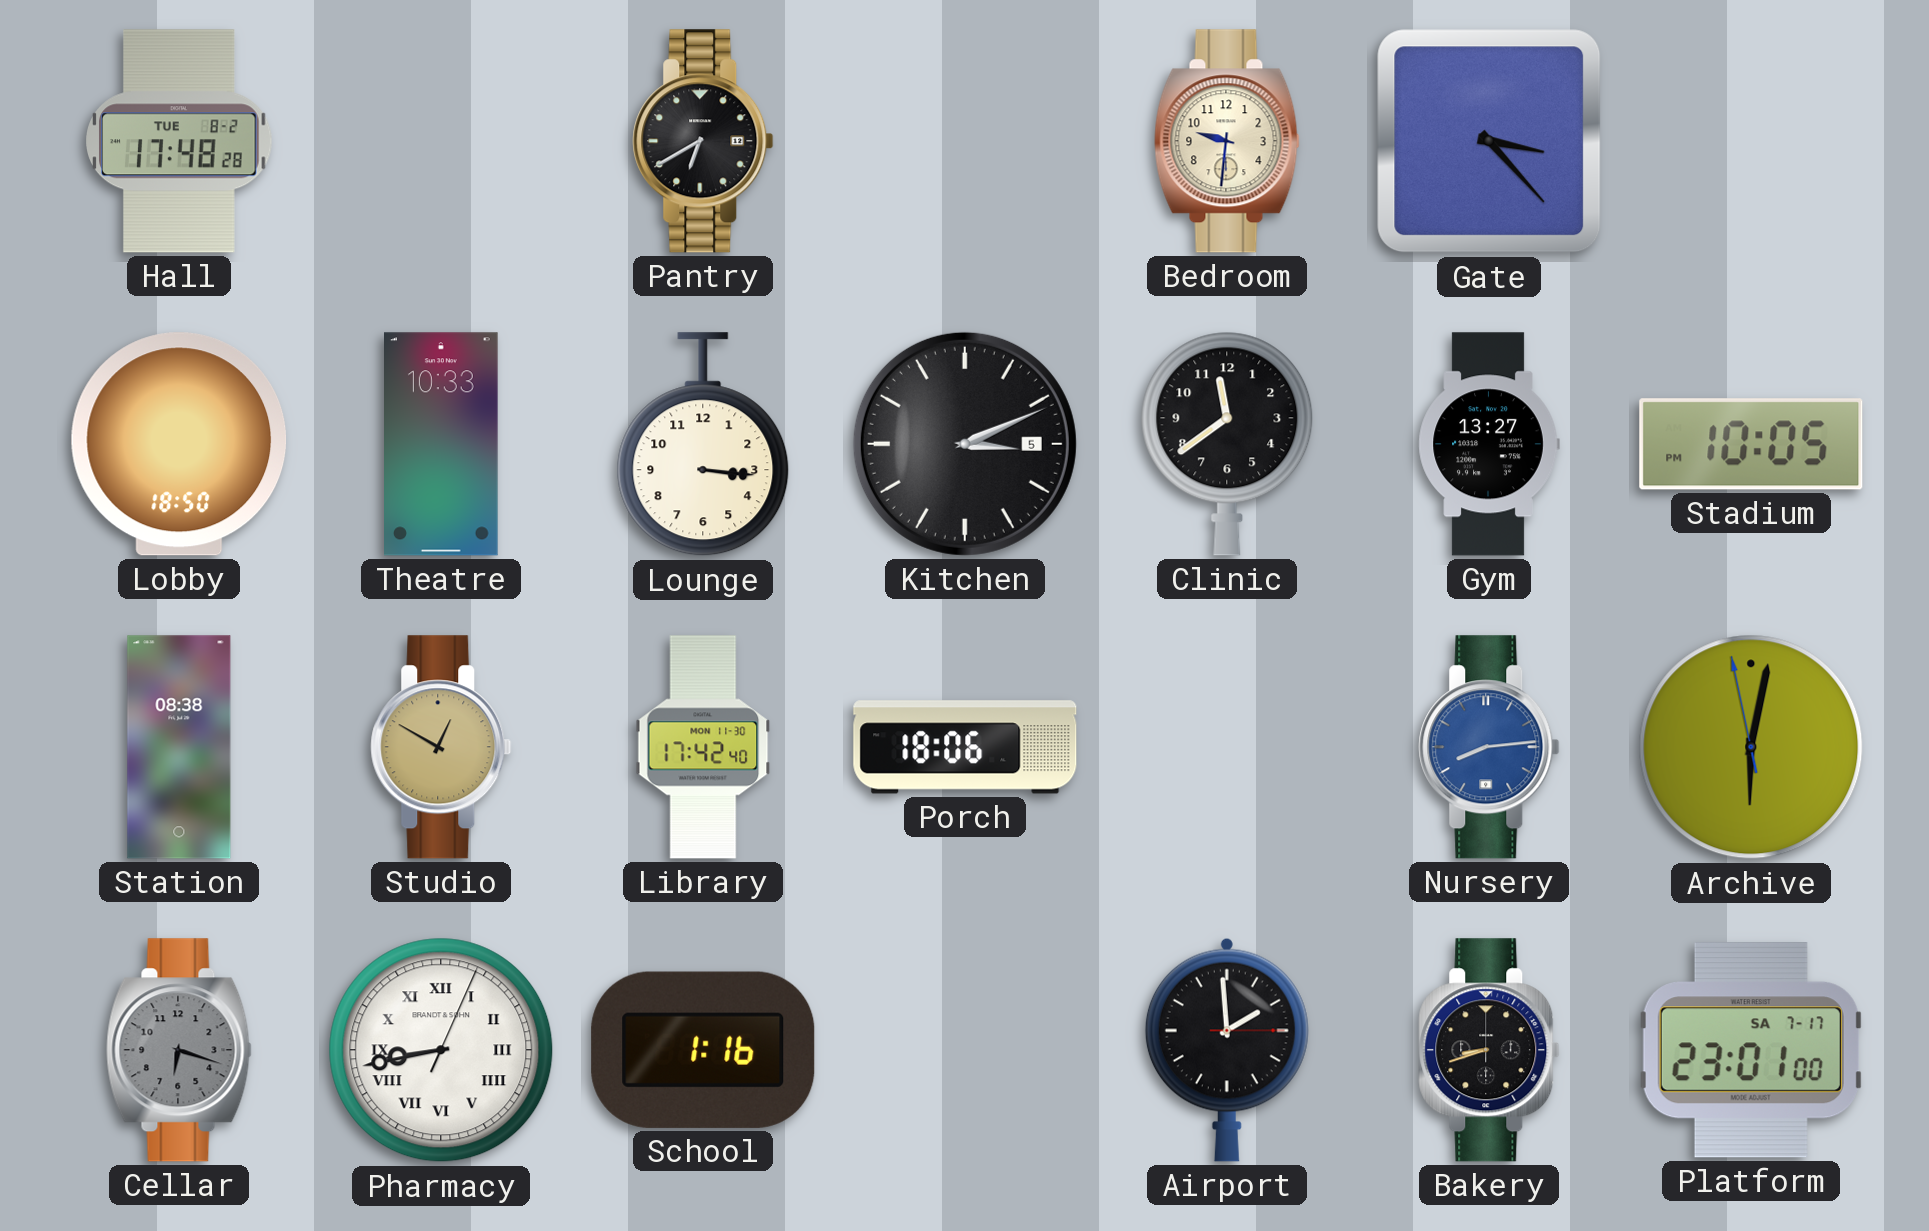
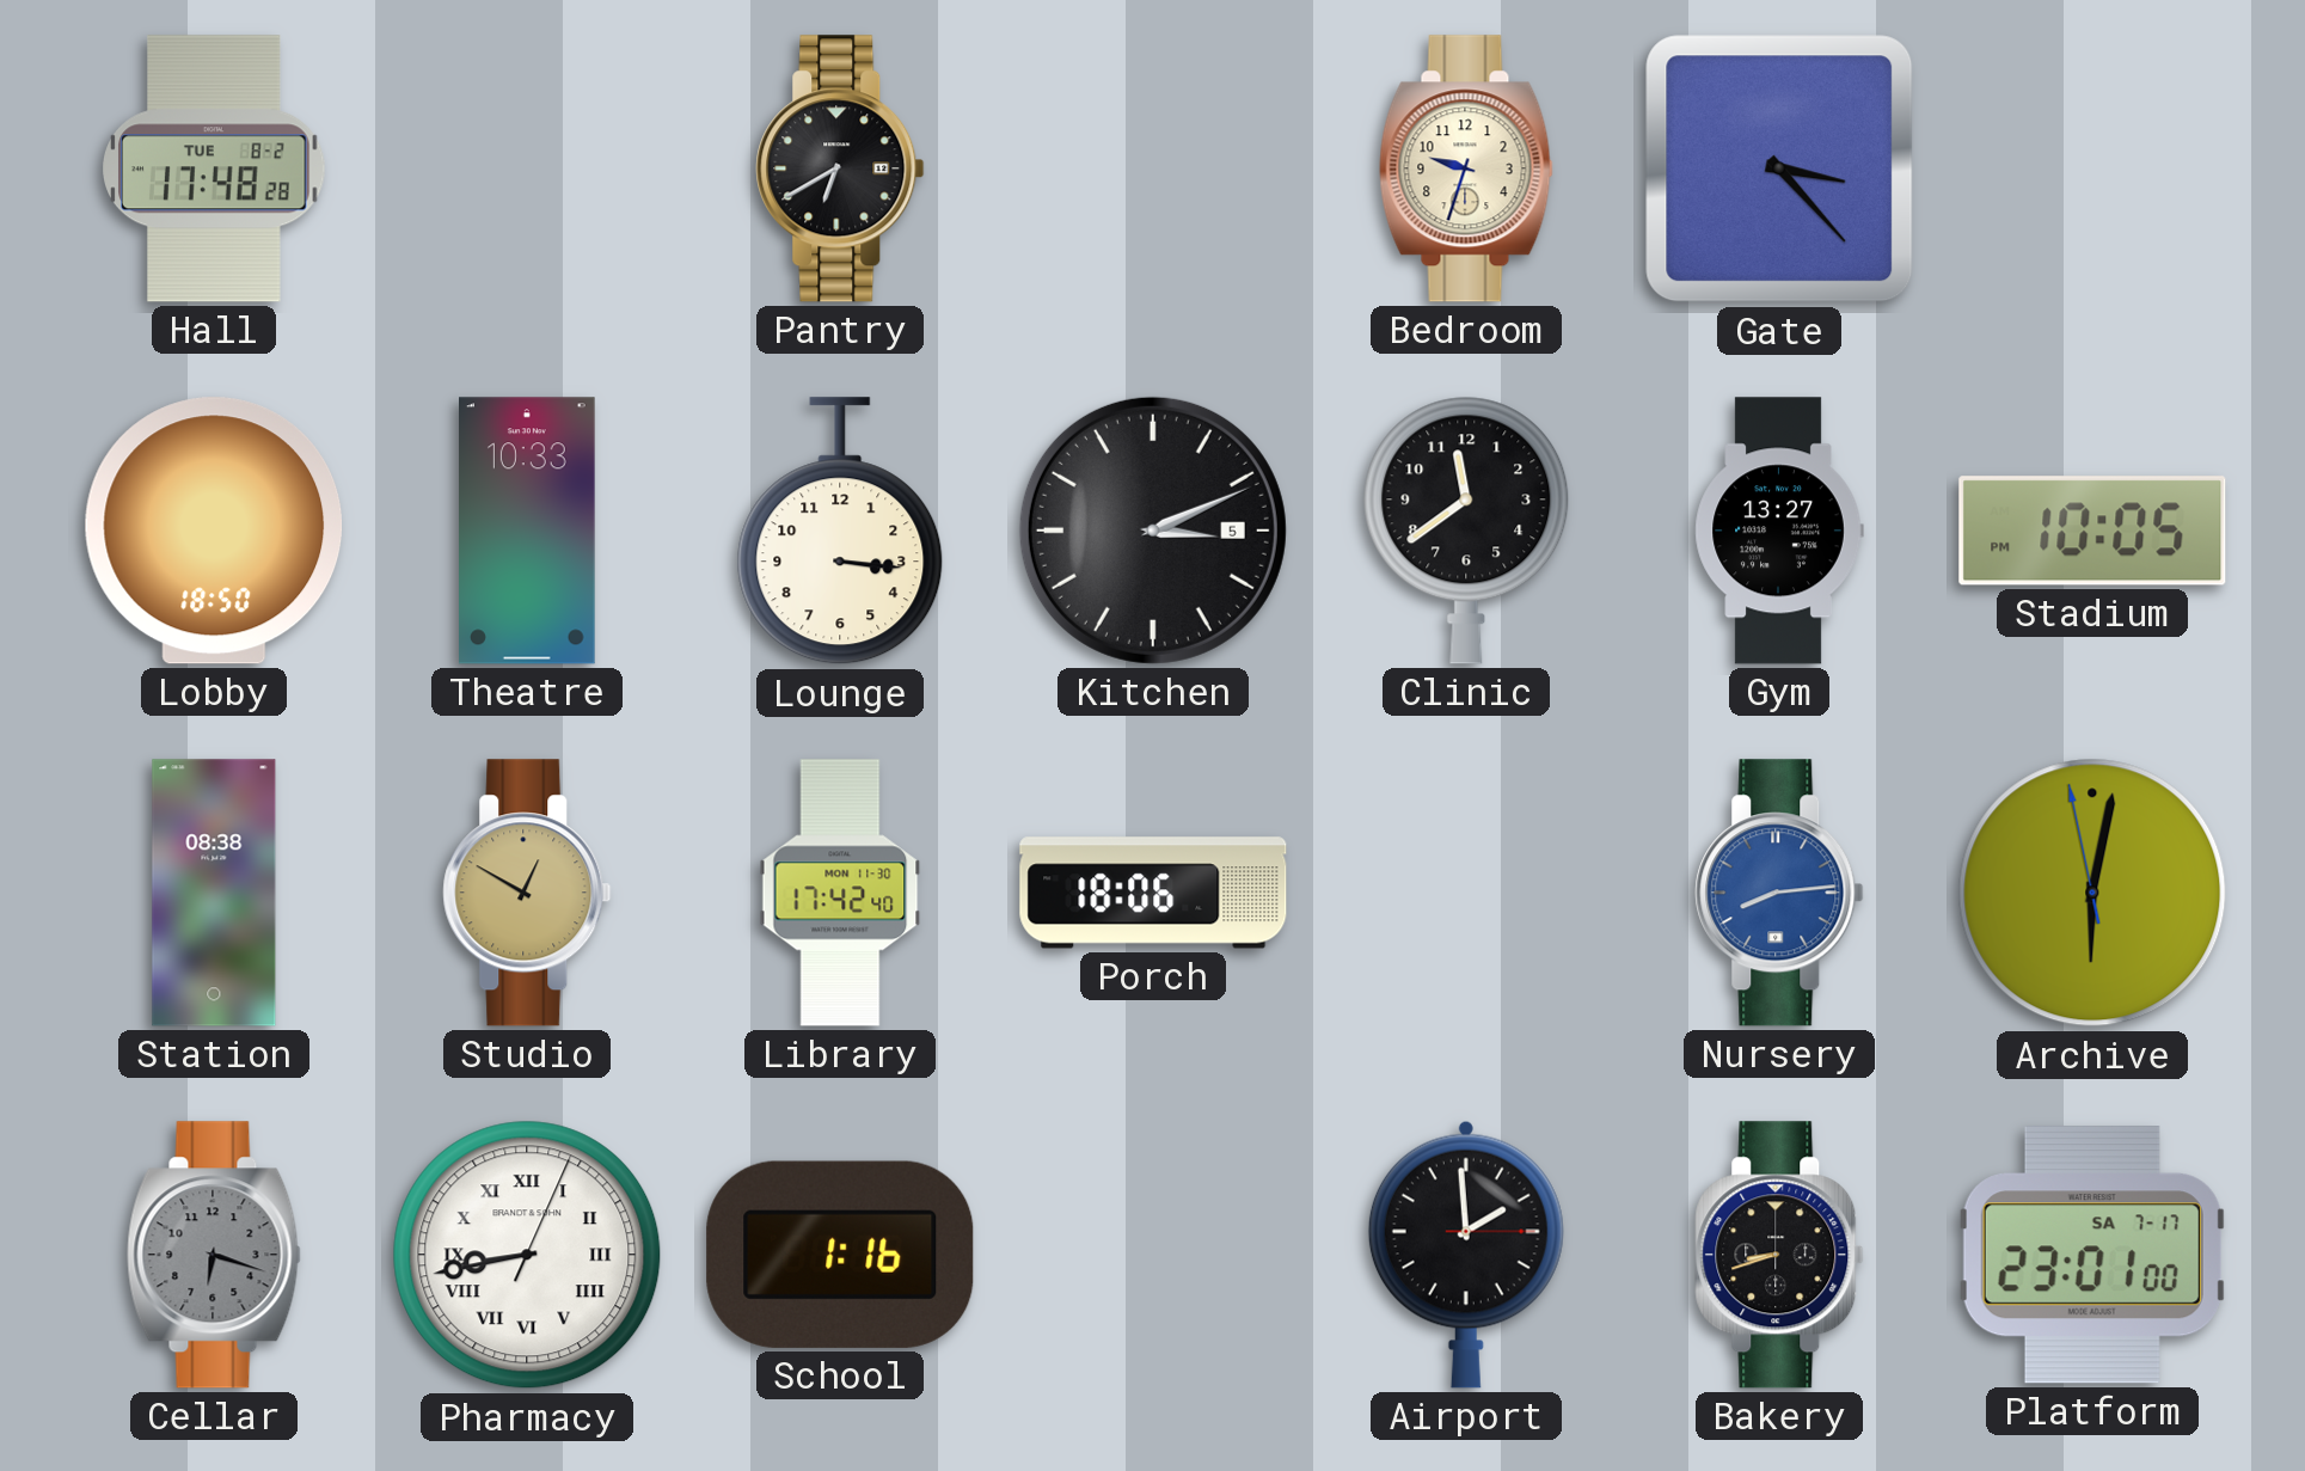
Bedroom: 9:31 -> 9:33
